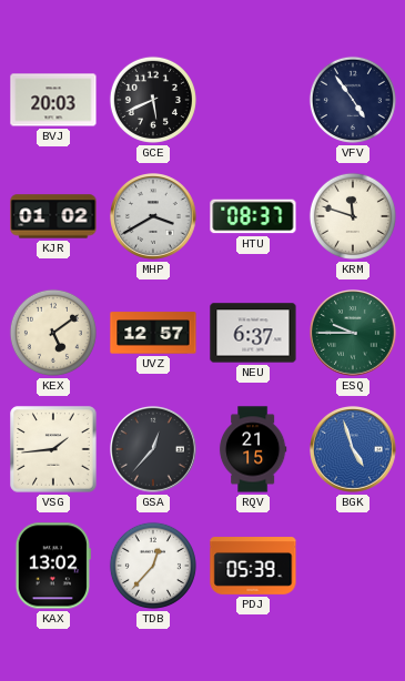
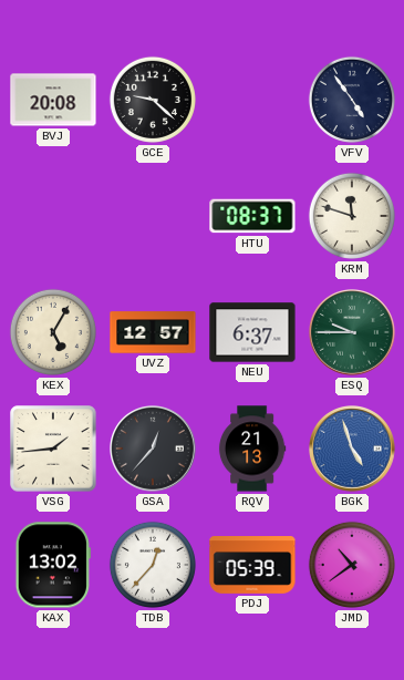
BVJ: 20:03 -> 20:08
GCE: 5:41 -> 9:22
KJR: 01:02 -> none
MHP: 3:40 -> none
KEX: 5:09 -> 5:05
RQV: 21:15 -> 21:13
JMD: none -> 10:39
